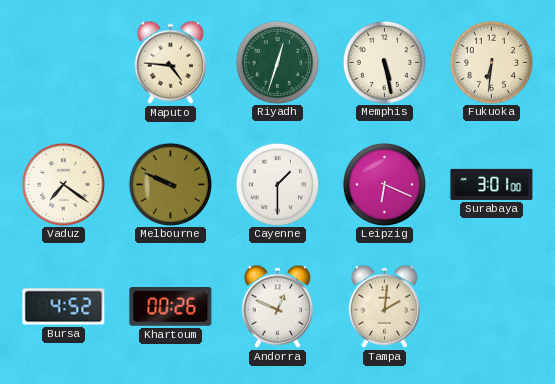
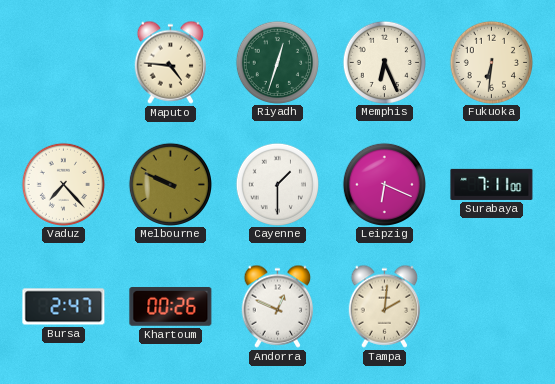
Memphis: 5:28 -> 6:26
Vaduz: 7:21 -> 7:23
Surabaya: 3:01 -> 7:11
Bursa: 4:52 -> 2:47
